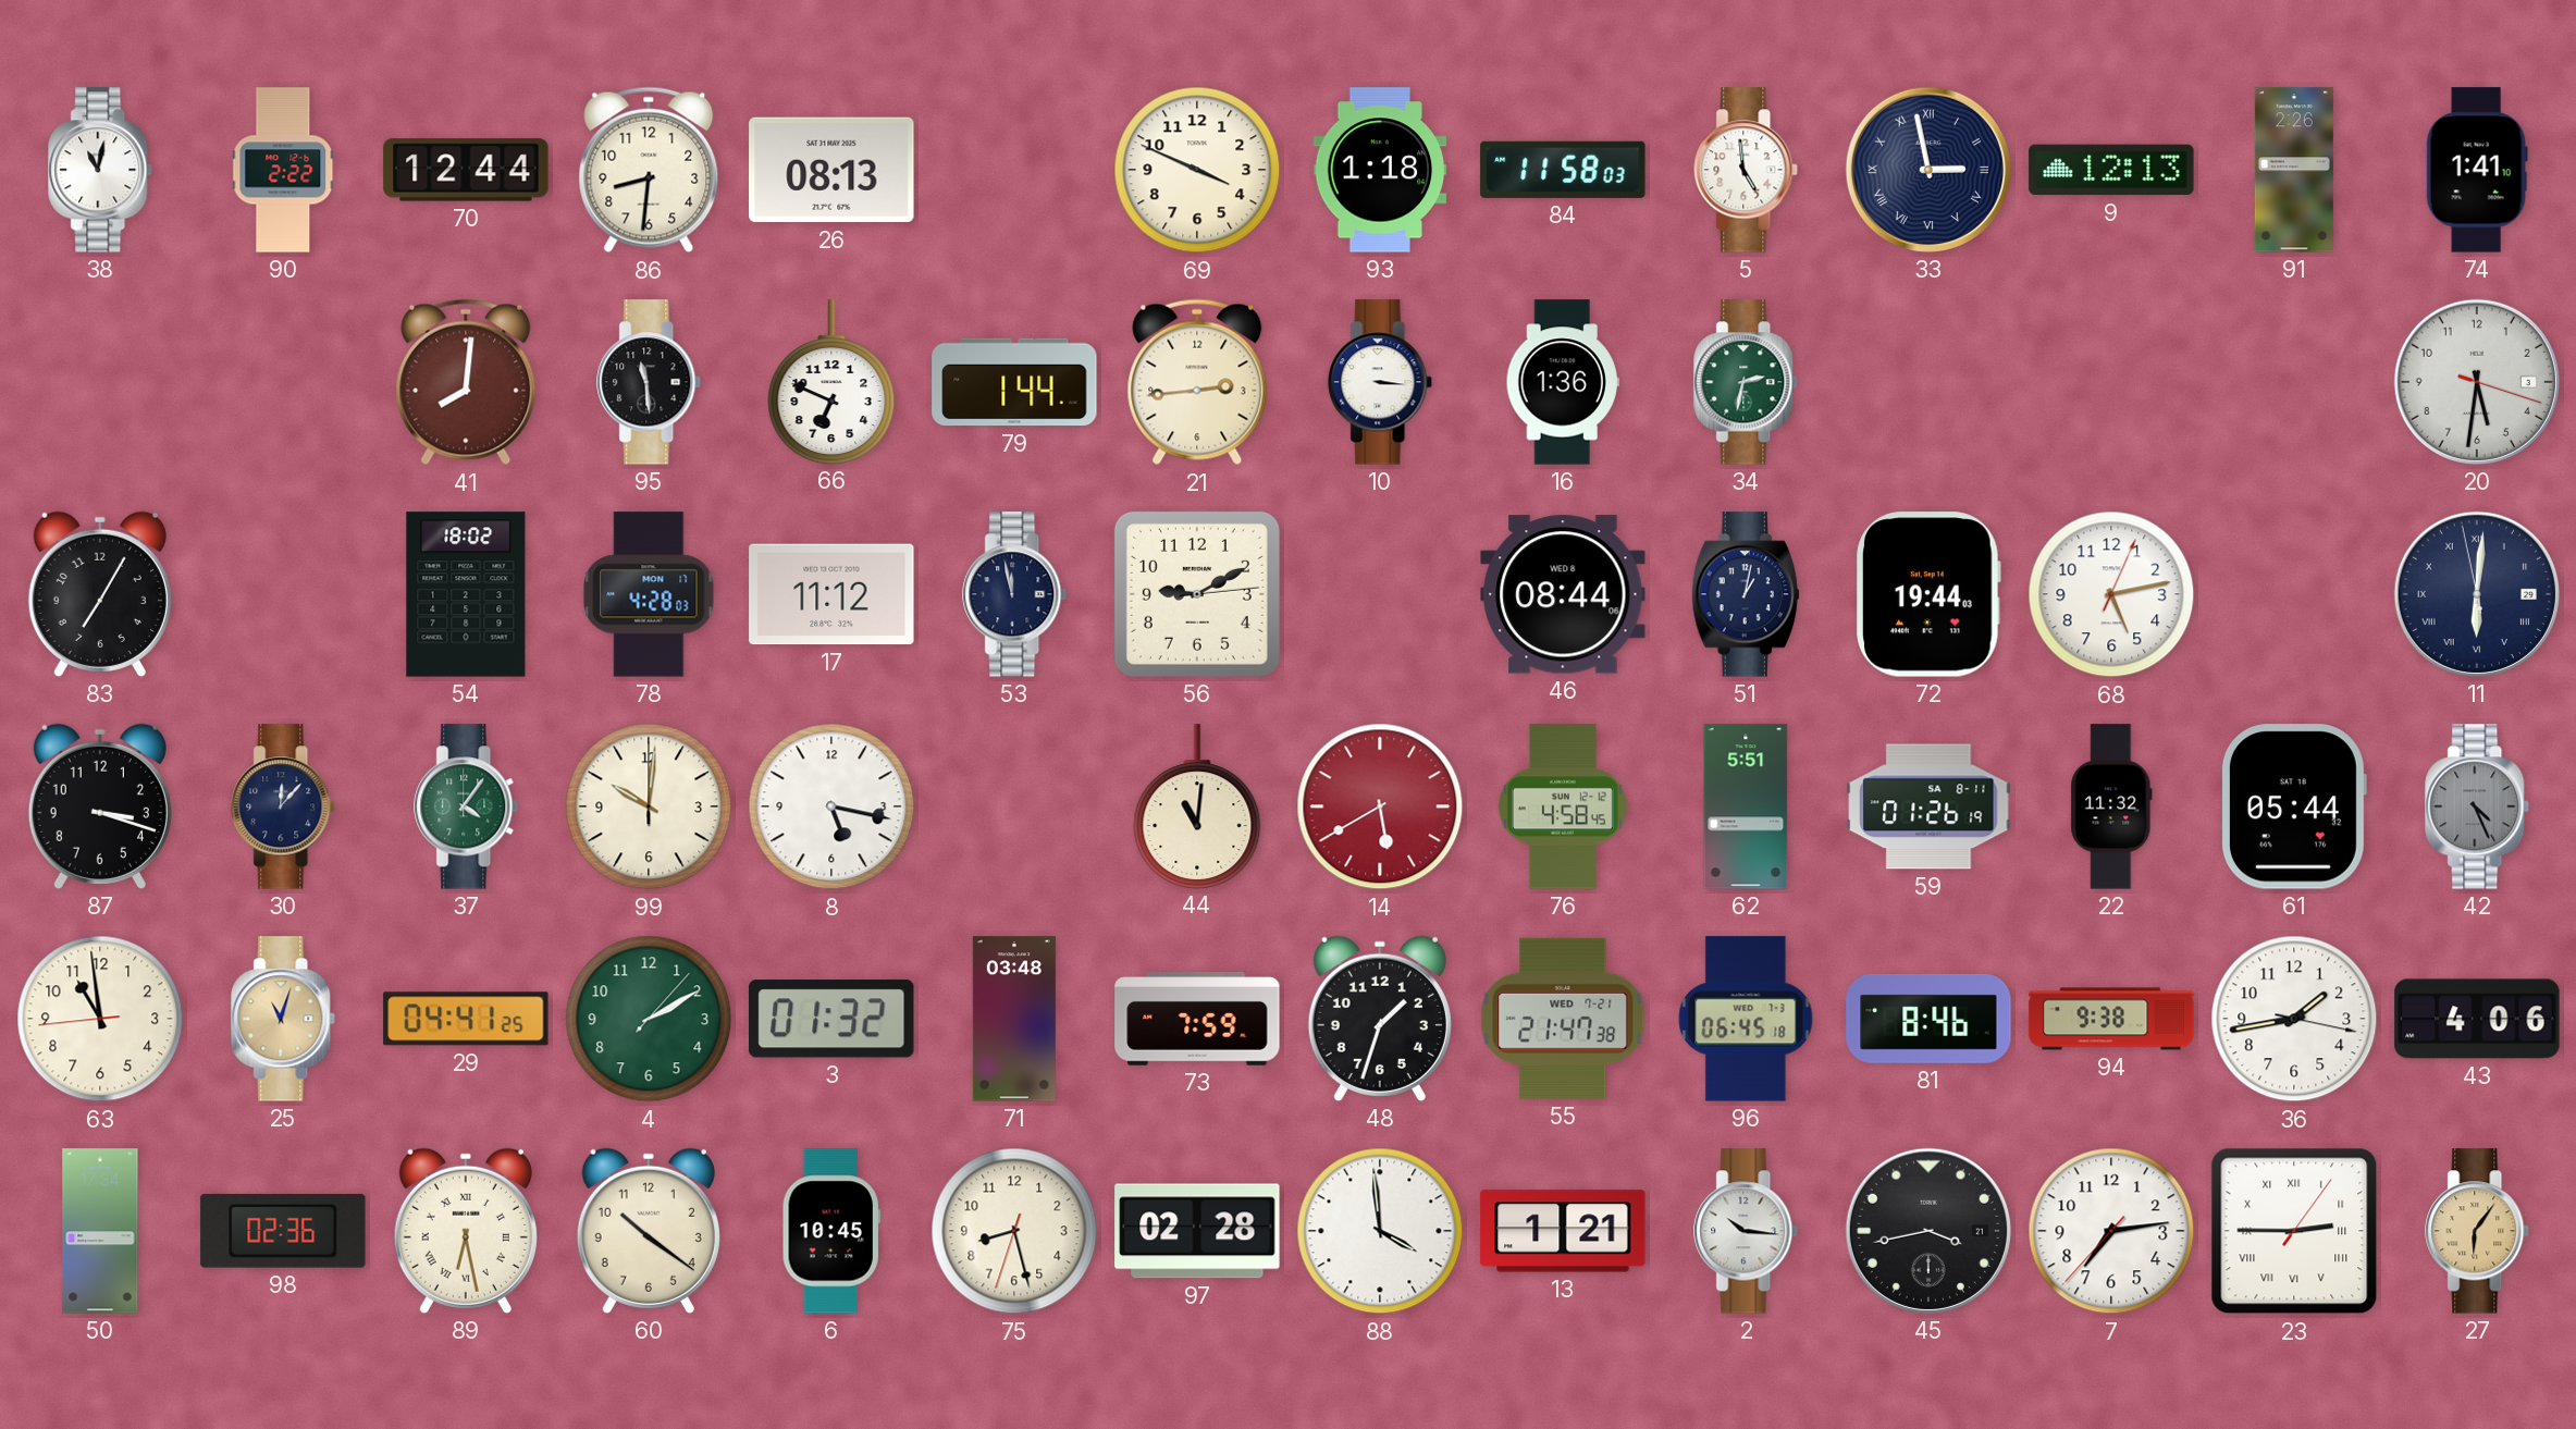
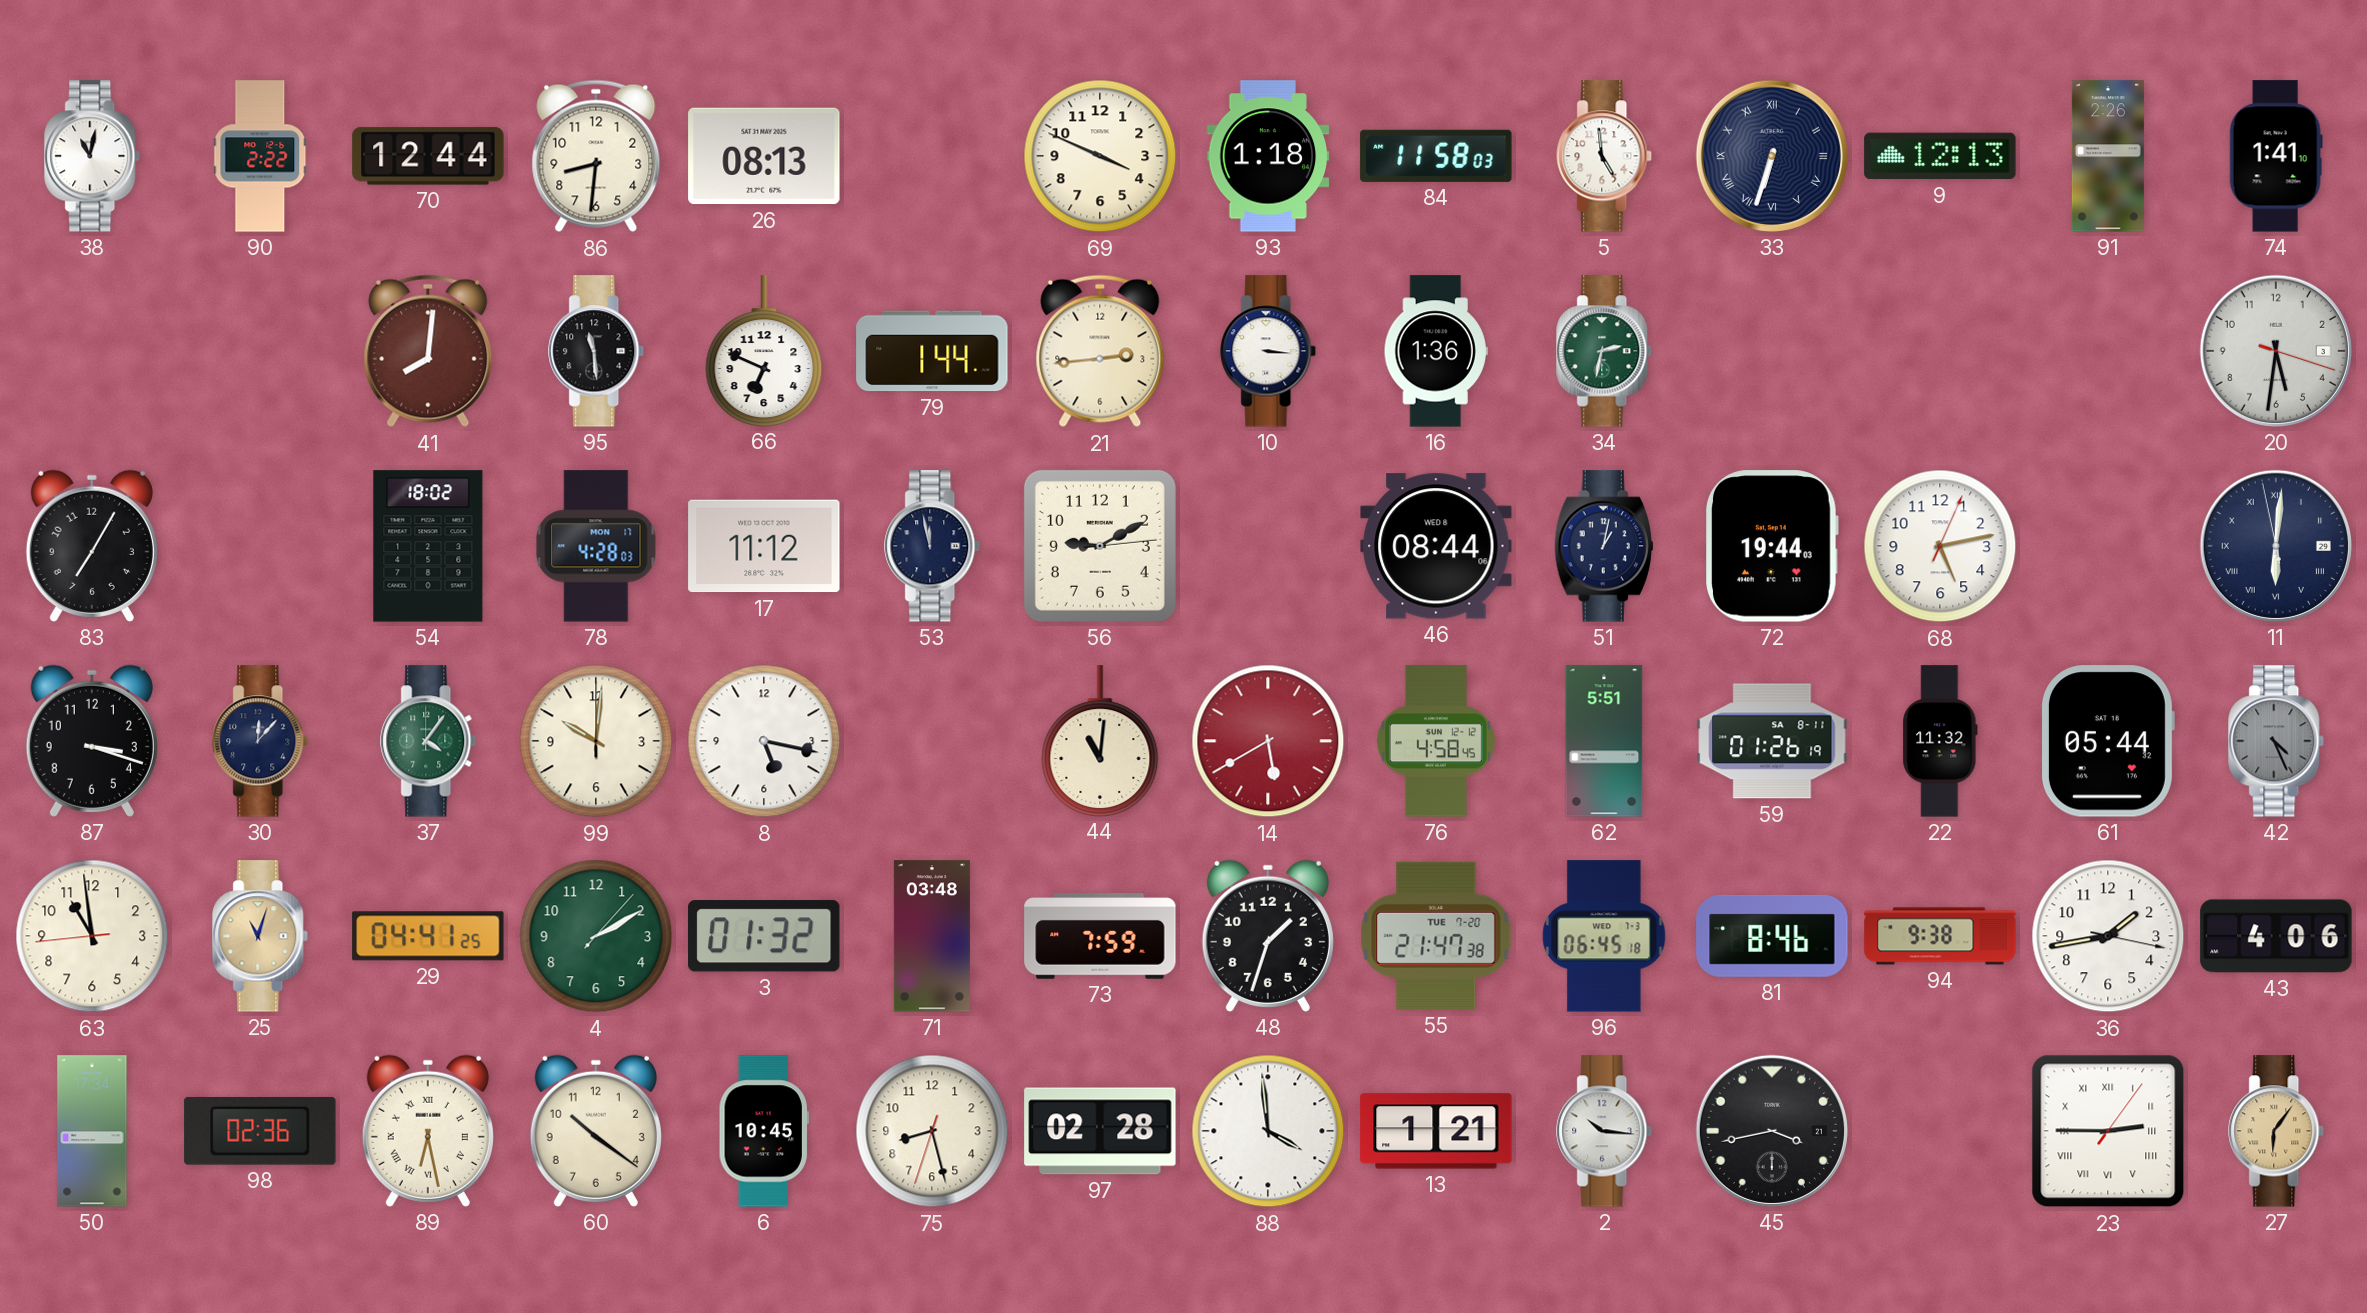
33: 2:58 -> 6:33
55 date: WED 7-21 -> TUE 7-20
7: 7:13 -> none
